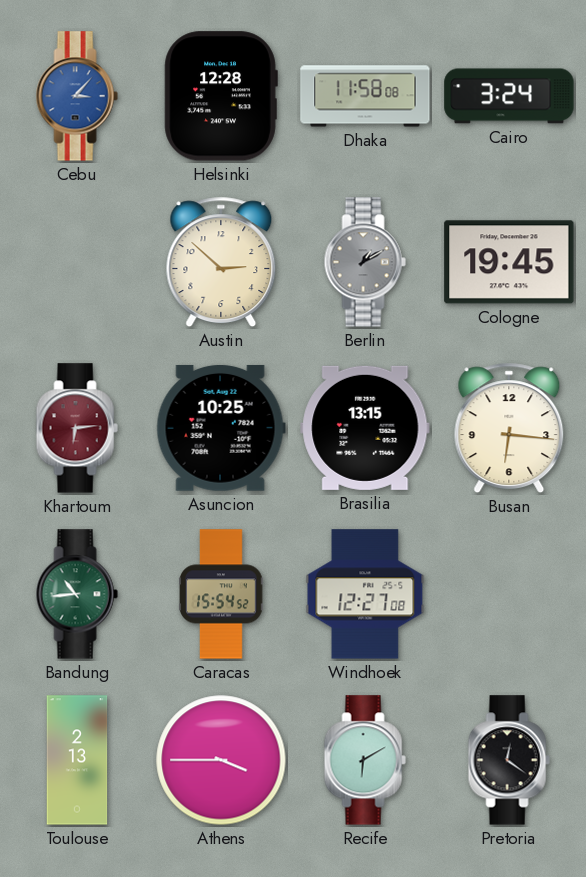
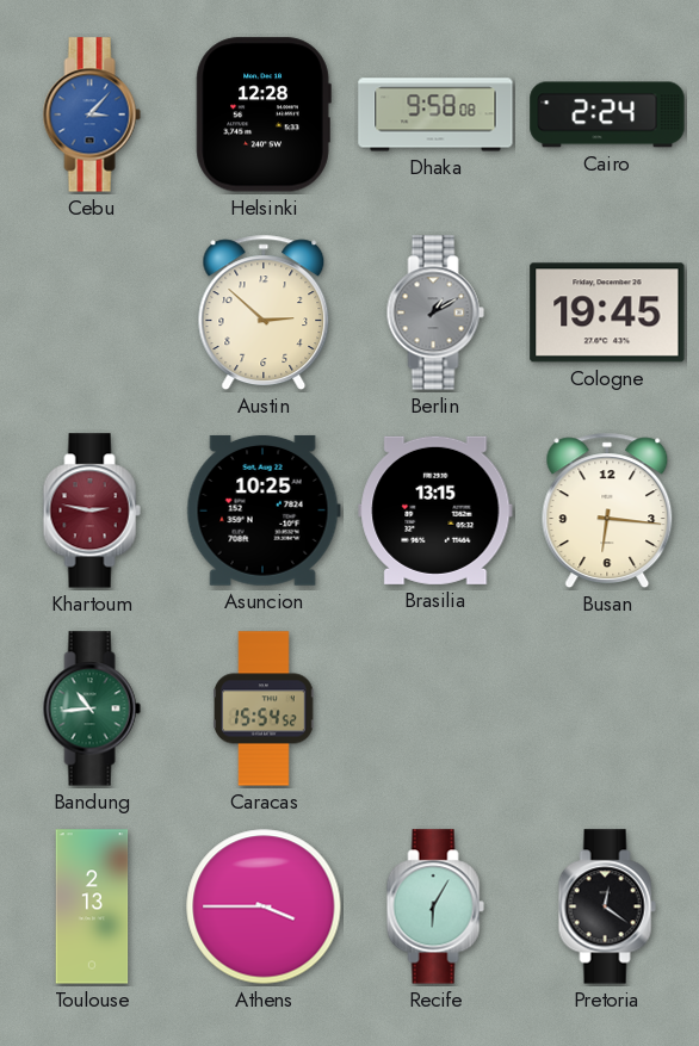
Dhaka: 11:58 -> 9:58
Cairo: 3:24 -> 2:24
Khartoum: 6:14 -> 2:47
Windhoek: 12:27 -> none
Recife: 6:10 -> 6:05
